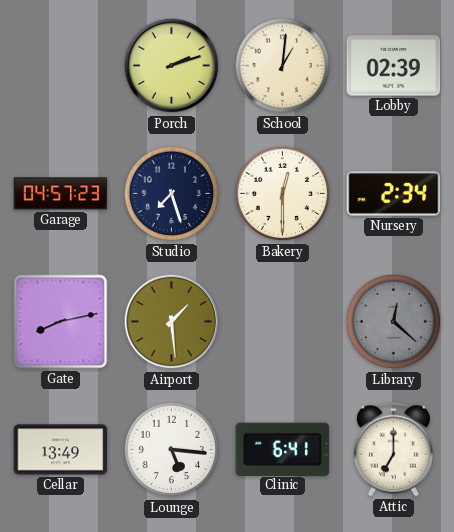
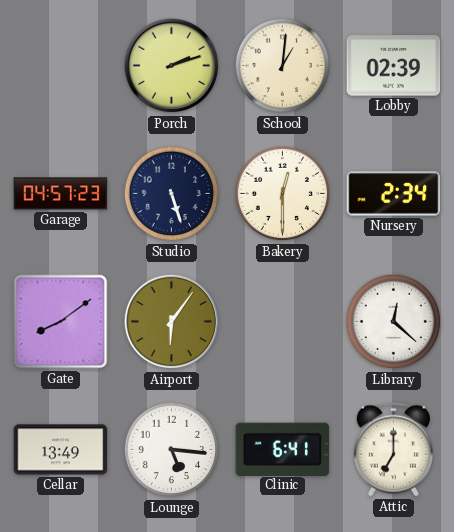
Studio: 7:27 -> 5:27
Gate: 8:13 -> 8:09
Airport: 1:29 -> 6:06
Library dial: grey -> white
